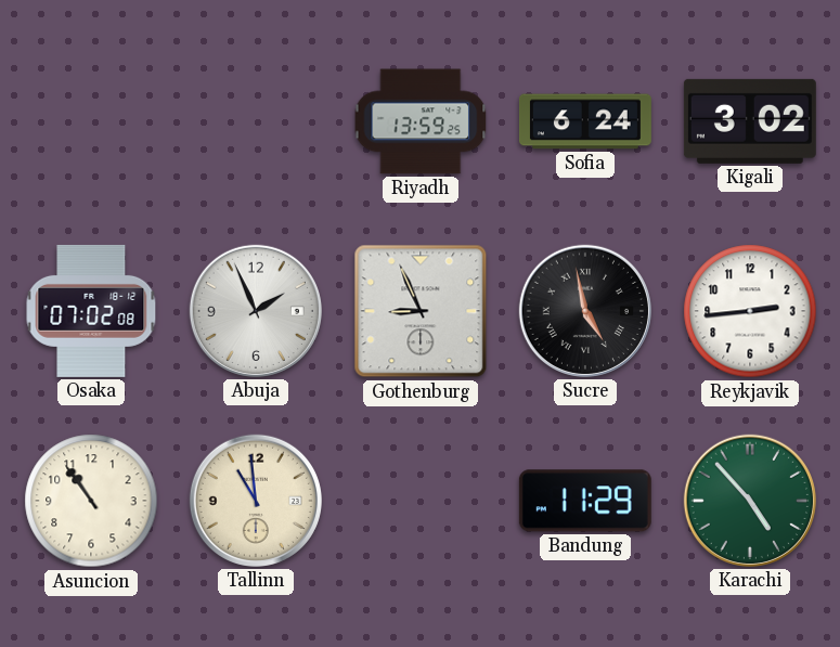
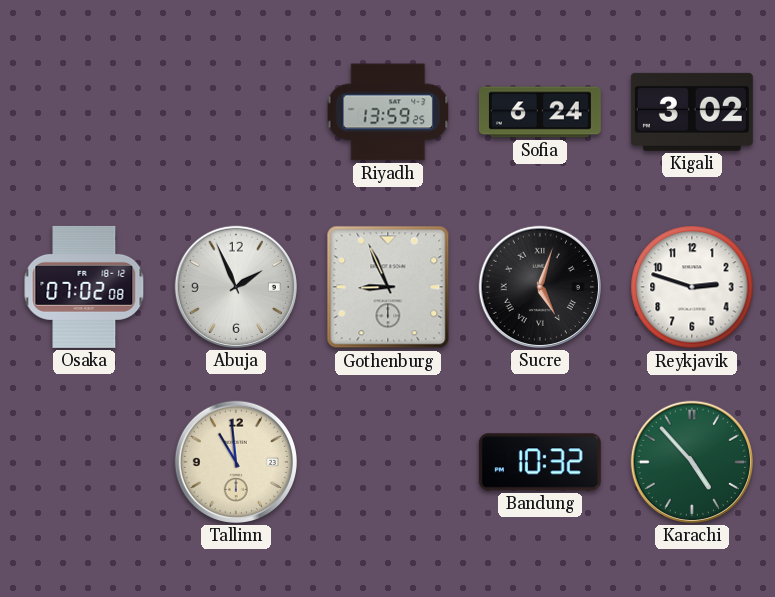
Sucre: 4:58 -> 5:03
Reykjavik: 2:44 -> 2:48
Asuncion: 10:54 -> none
Bandung: 11:29 -> 10:32
